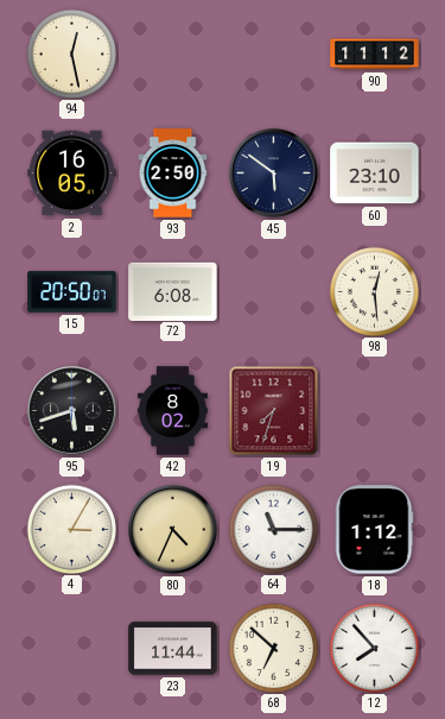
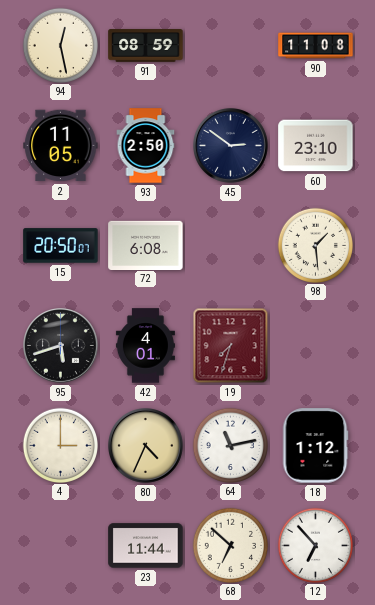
91: none -> 08:59
90: 11:12 -> 11:08
2: 16:05 -> 11:05
45: 5:51 -> 2:51
98: 12:29 -> 1:29
42: 8:02 -> 4:01
4: 3:05 -> 3:00
64: 11:15 -> 11:13
12: 7:53 -> 6:53
